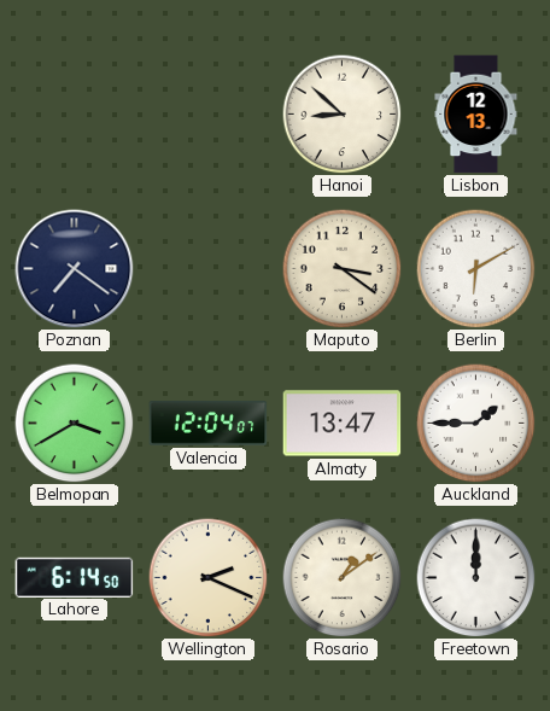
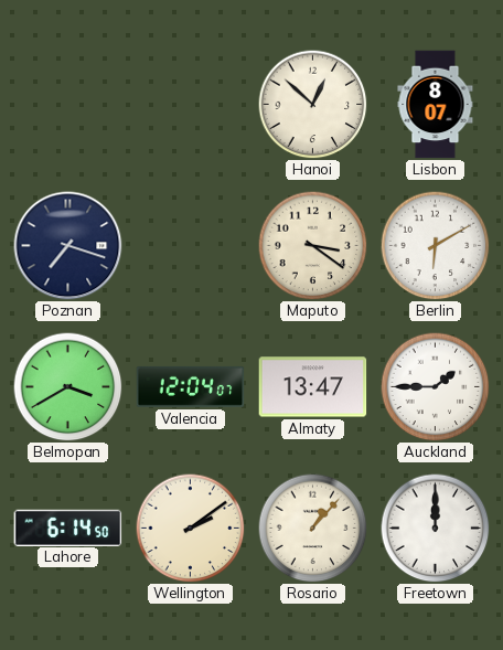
Hanoi: 8:52 -> 12:52
Lisbon: 12:13 -> 8:07
Poznan: 7:21 -> 7:18
Wellington: 2:19 -> 2:09
Rosario: 1:09 -> 1:07
